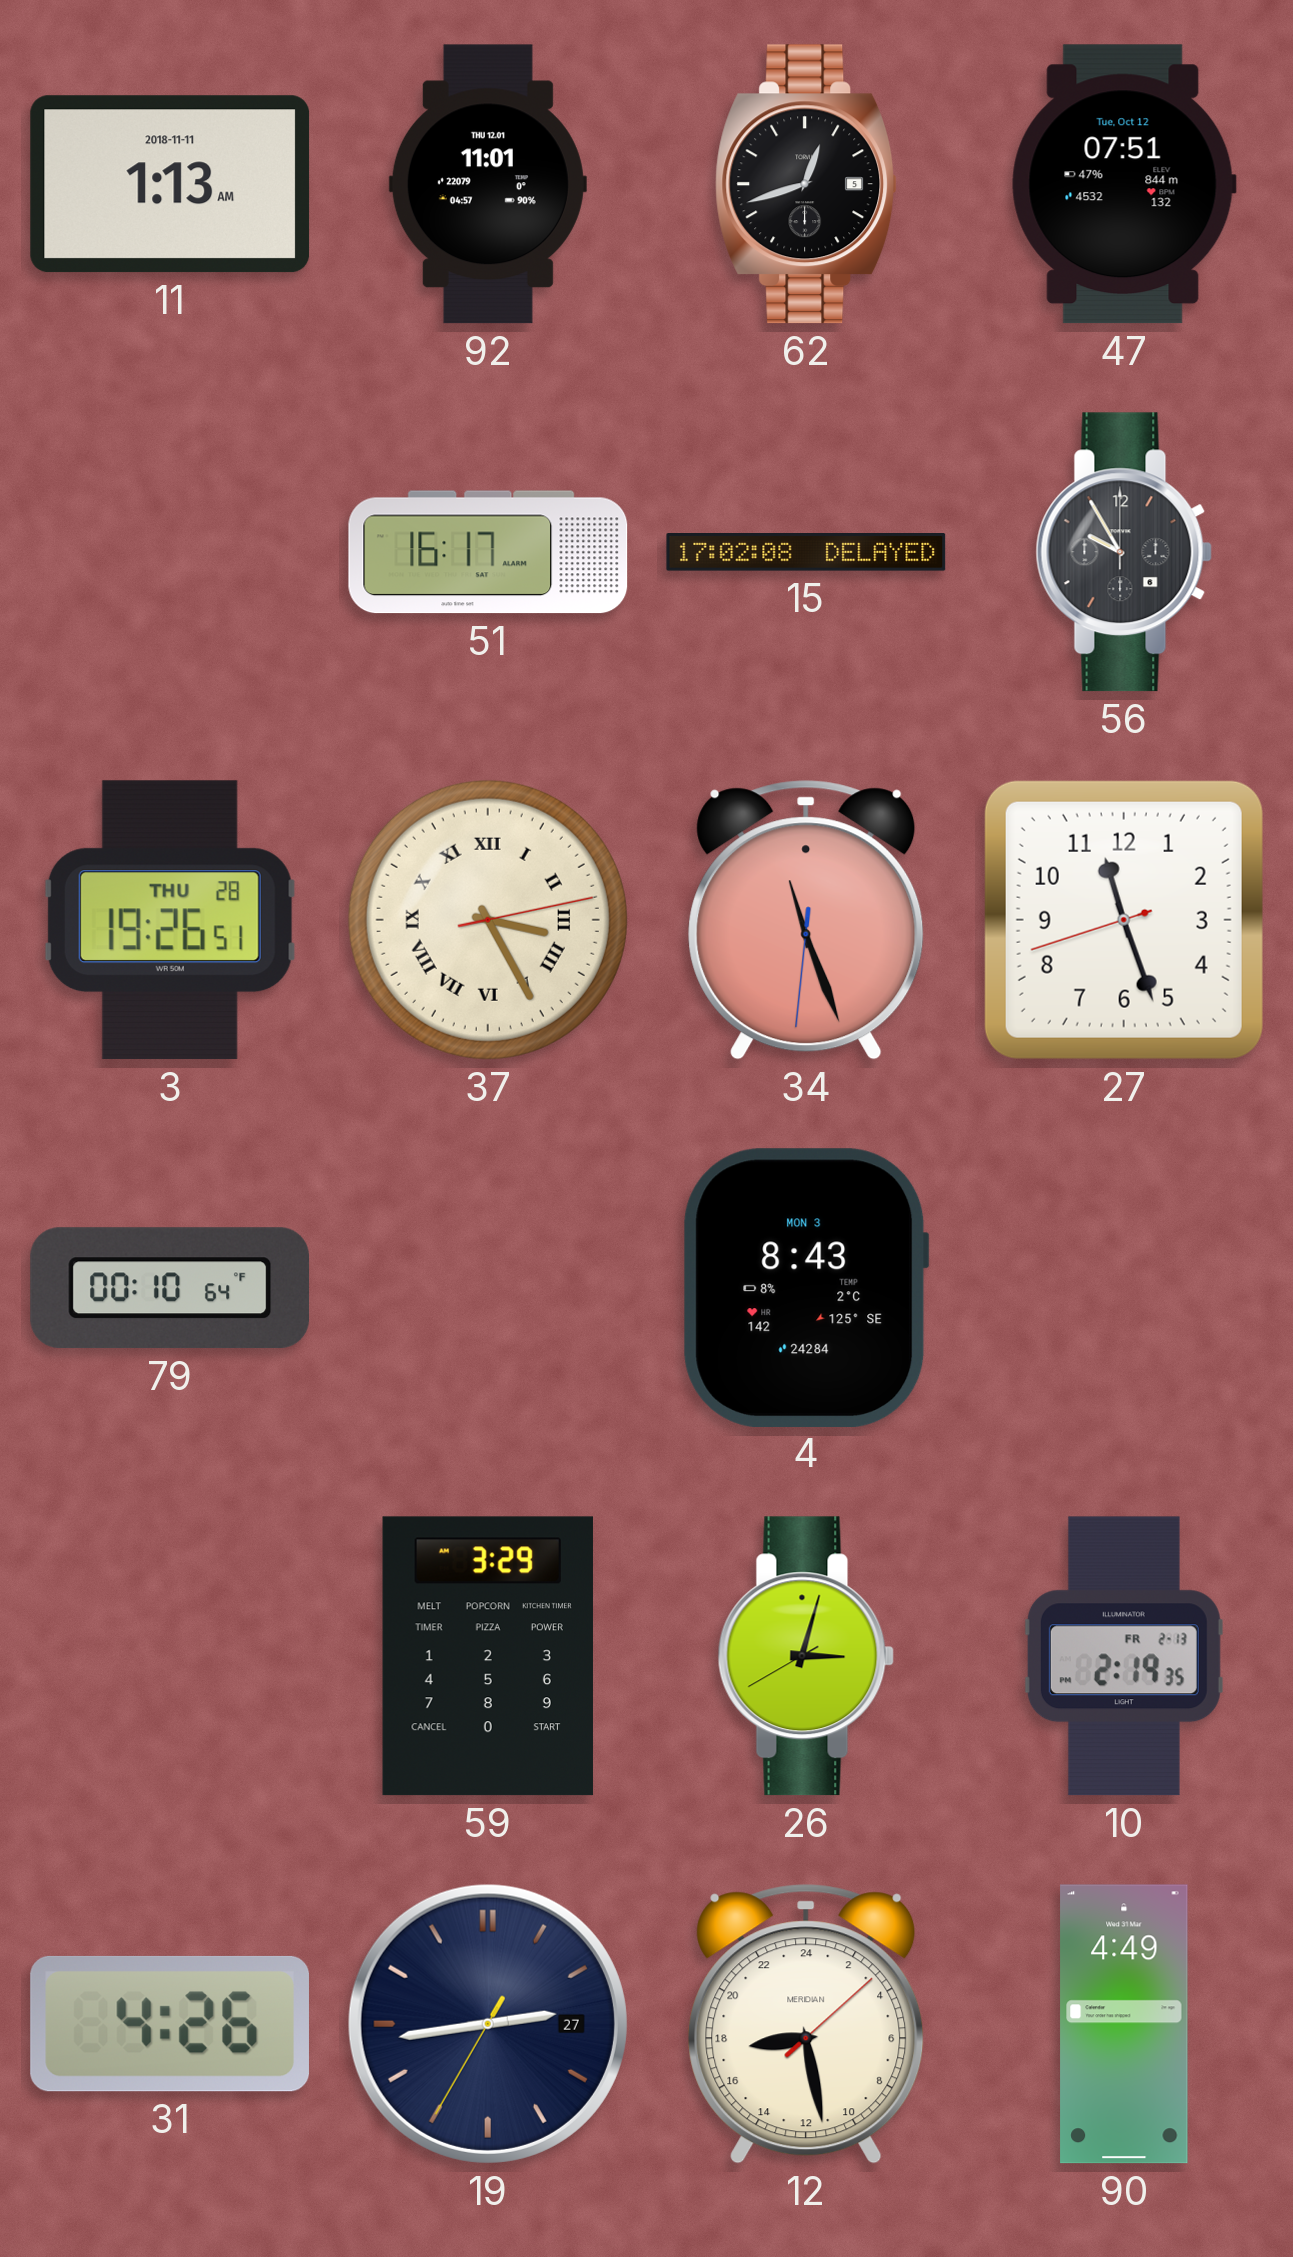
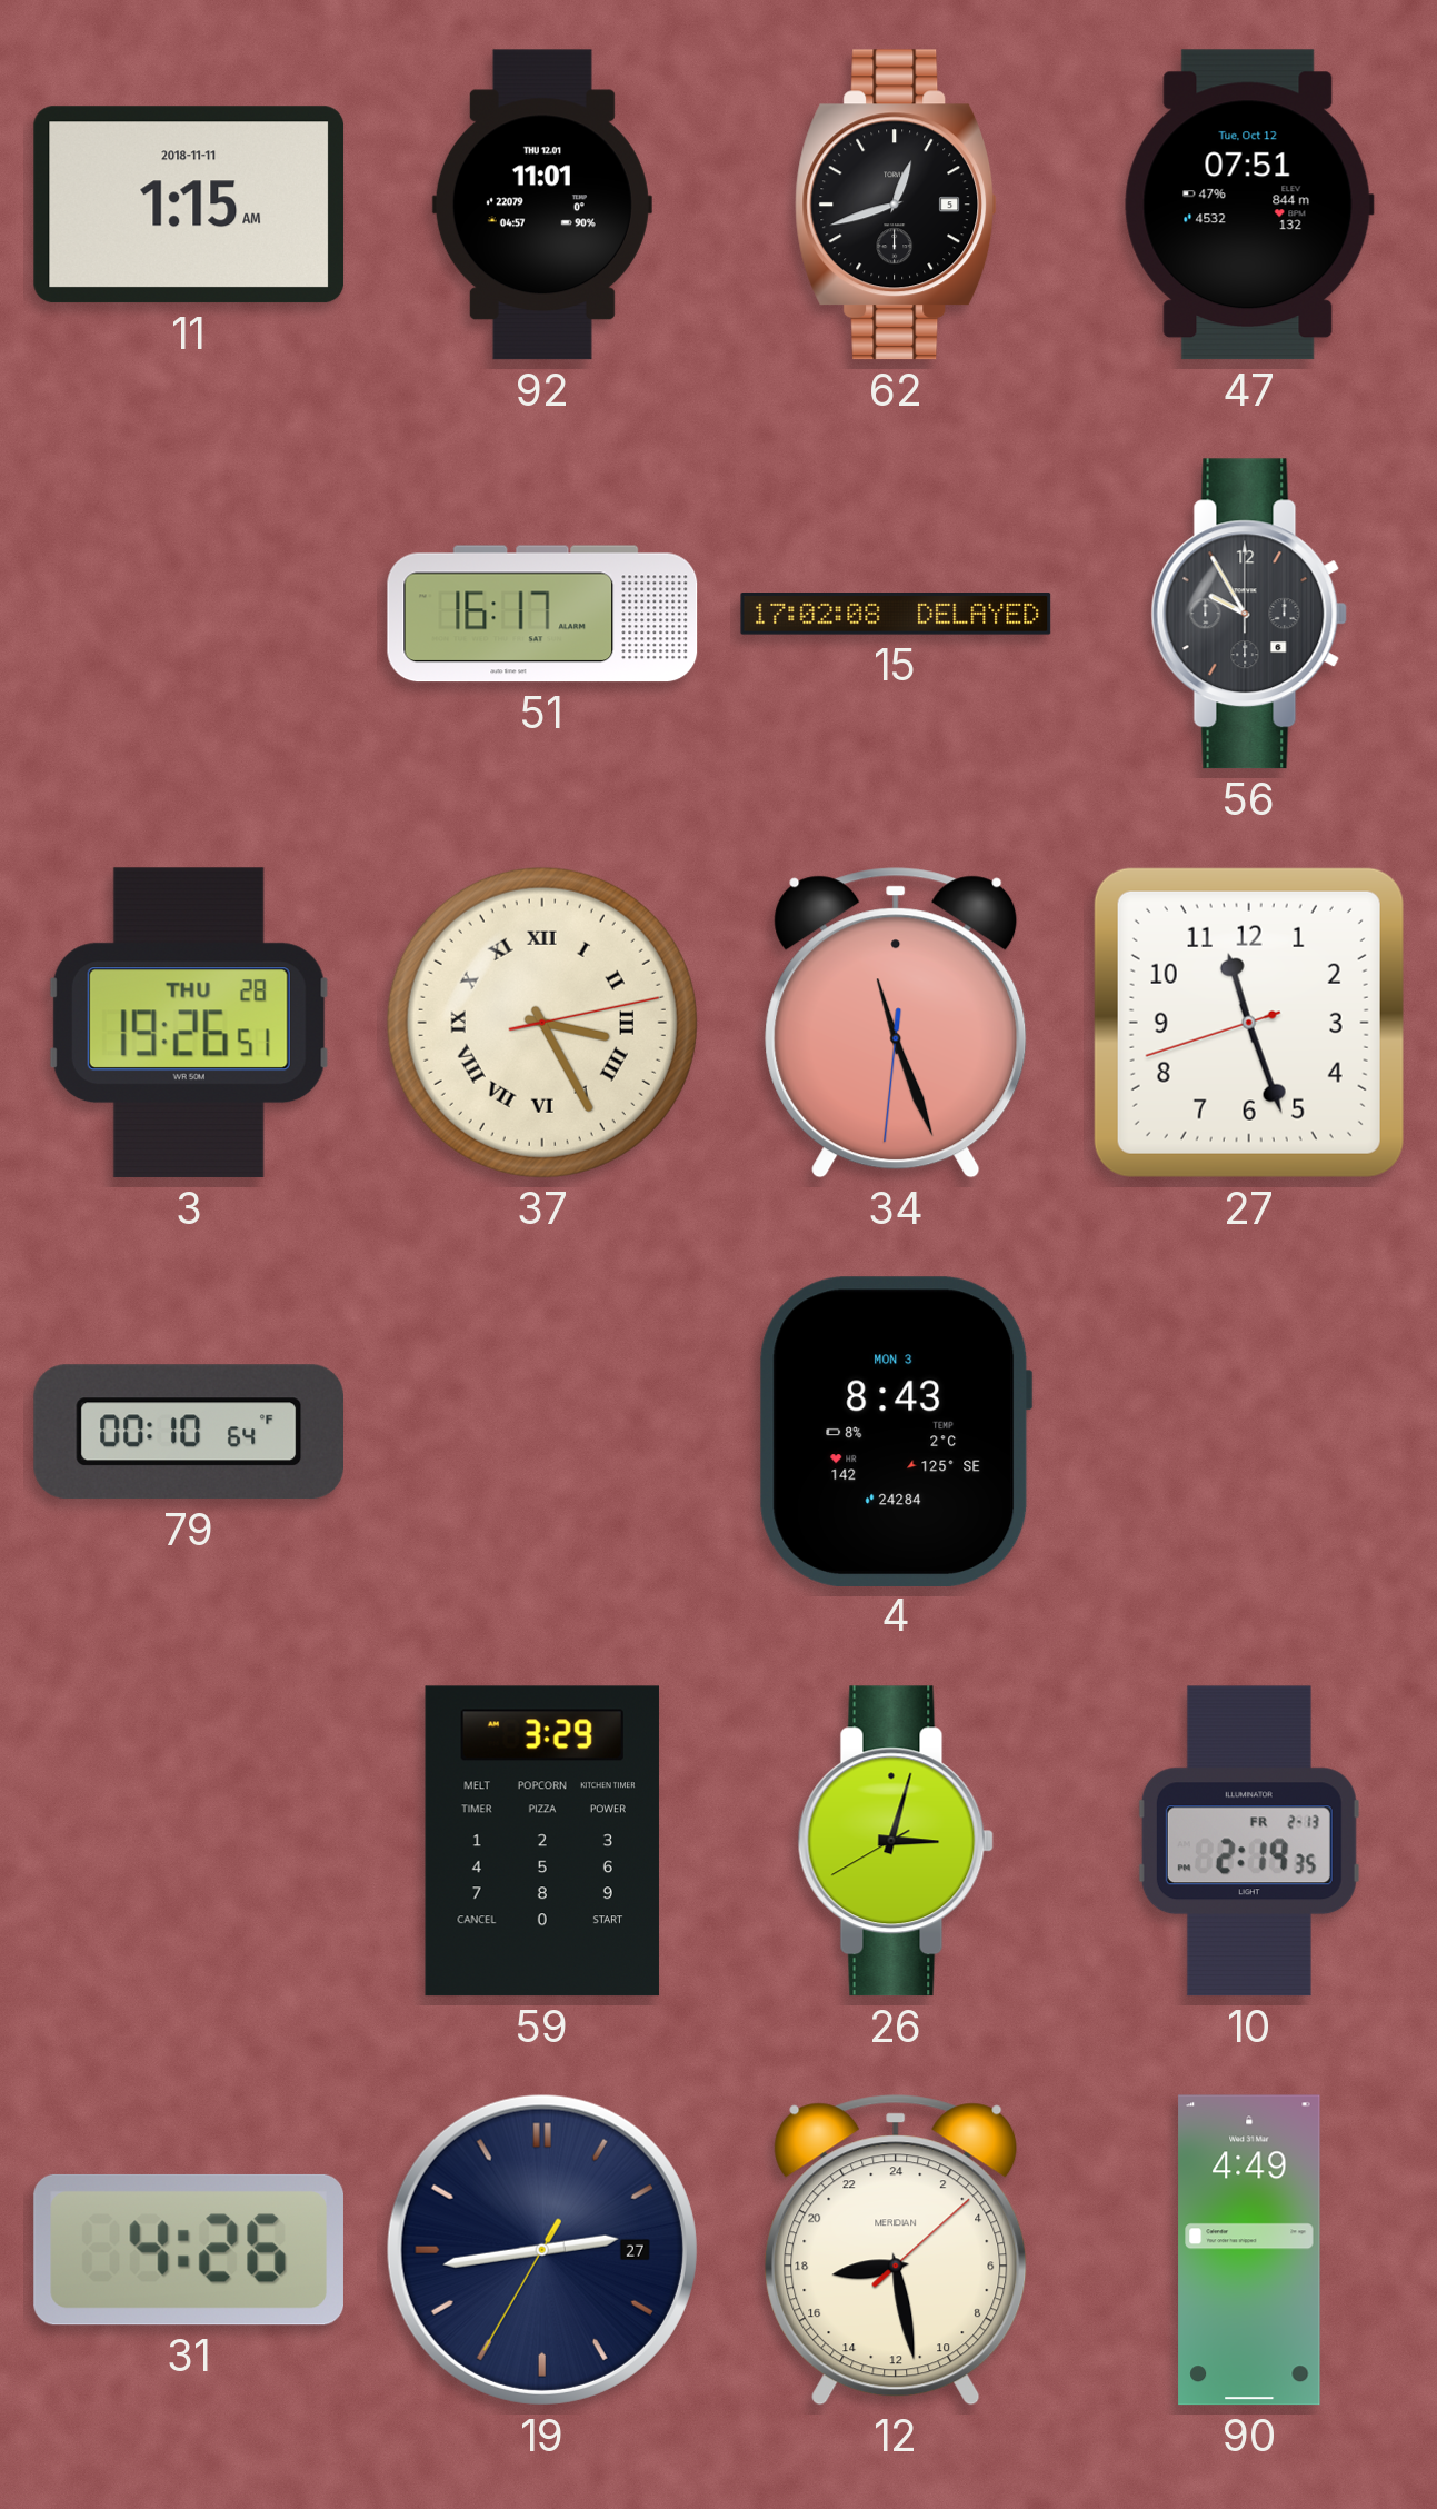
11: 1:13 -> 1:15
